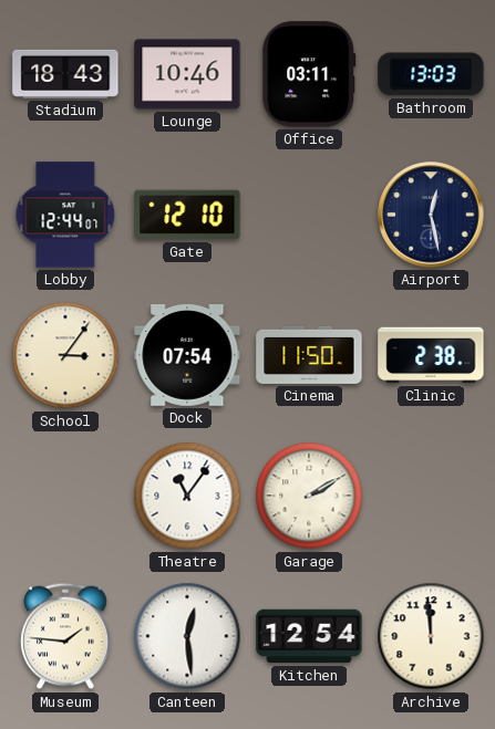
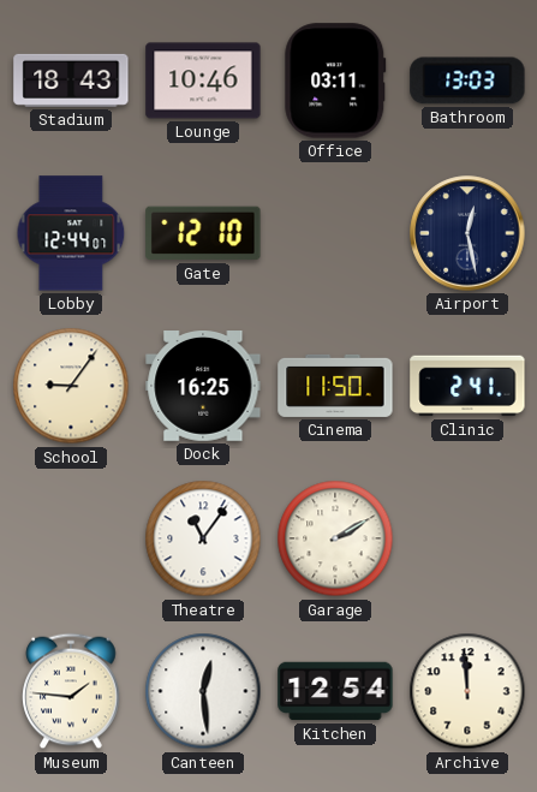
School: 3:06 -> 9:06
Dock: 07:54 -> 16:25
Clinic: 2:38 -> 2:41
